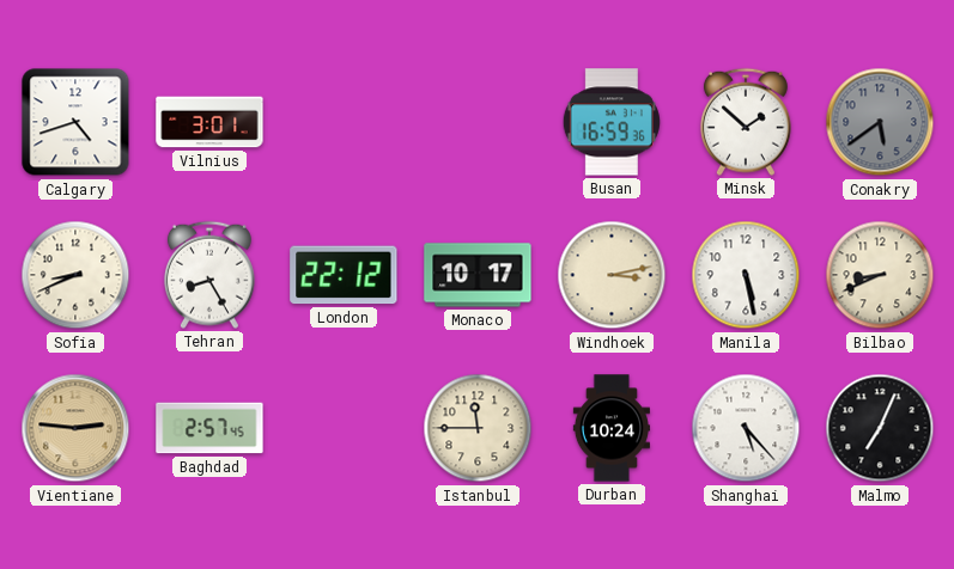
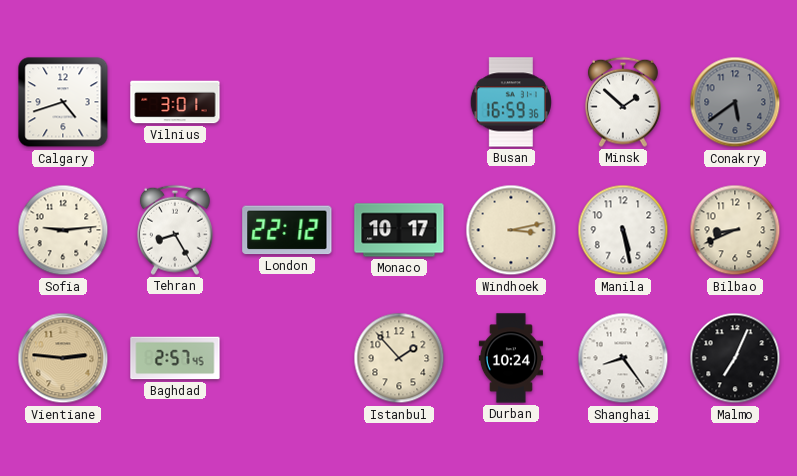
Sofia: 8:41 -> 9:14
Istanbul: 11:45 -> 1:53
Shanghai: 5:23 -> 8:24
